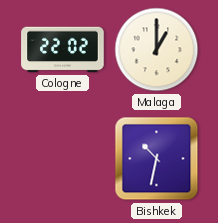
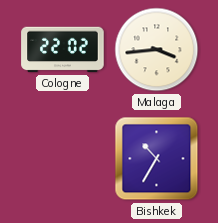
Malaga: 1:00 -> 3:44
Bishkek: 10:32 -> 10:35
